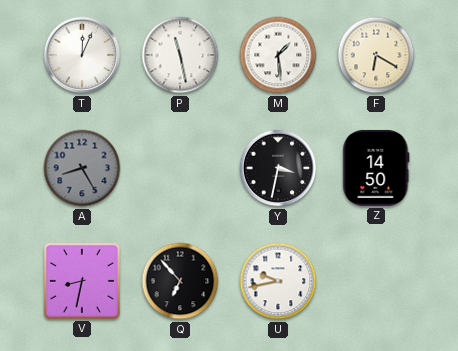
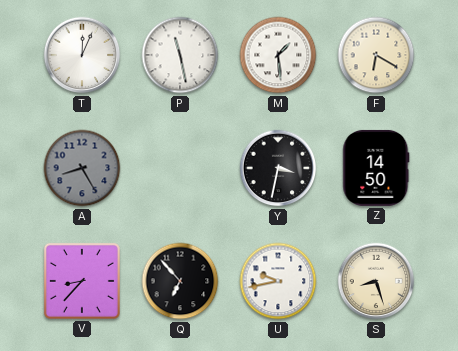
V: 8:32 -> 8:37
S: none -> 8:27
